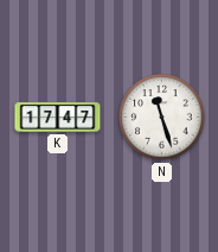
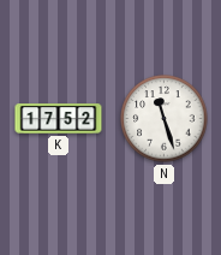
K: 17:47 -> 17:52
